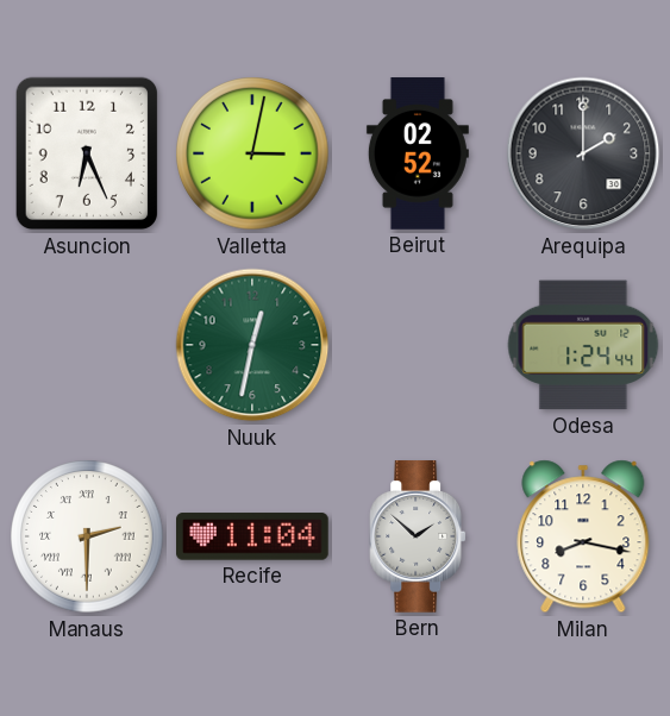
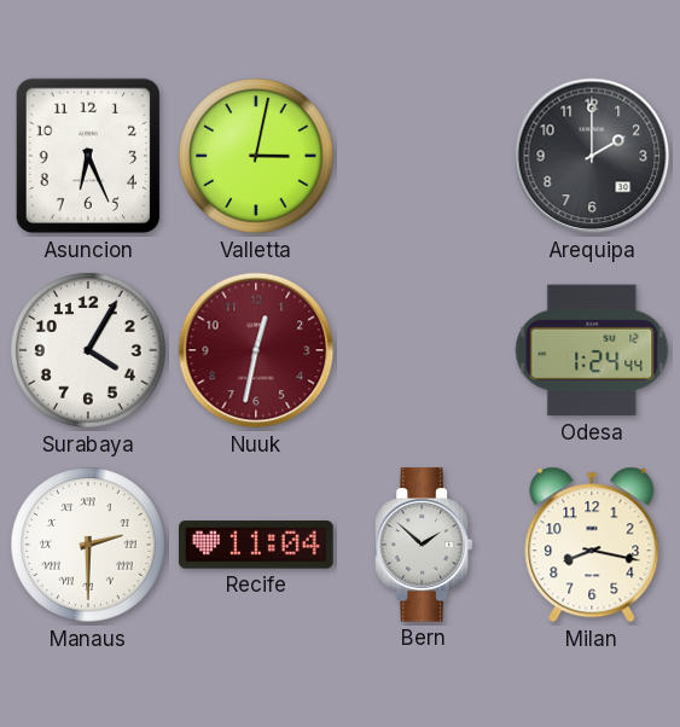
Beirut: 02:52 -> none
Surabaya: none -> 4:05
Nuuk dial: green -> burgundy
